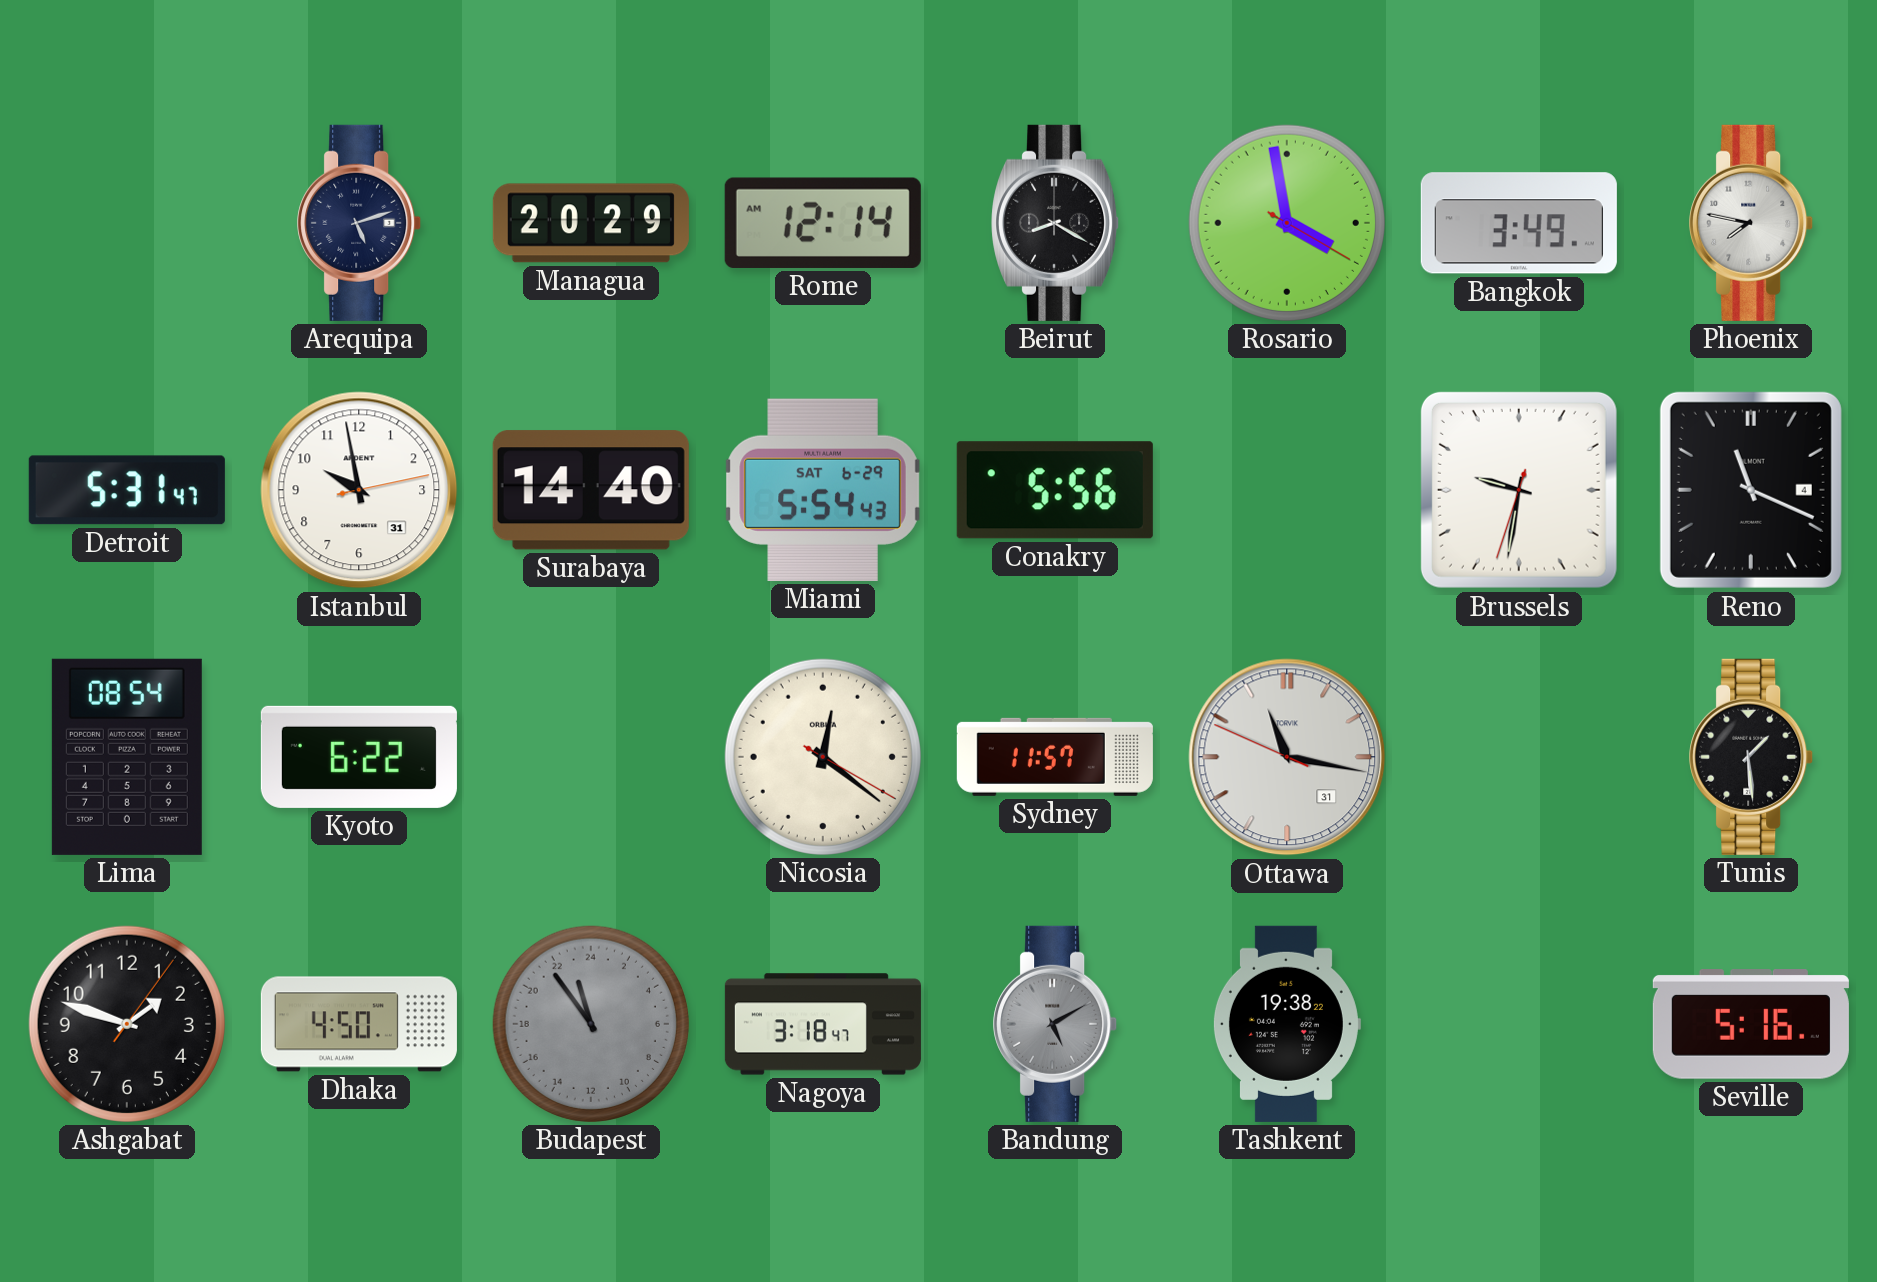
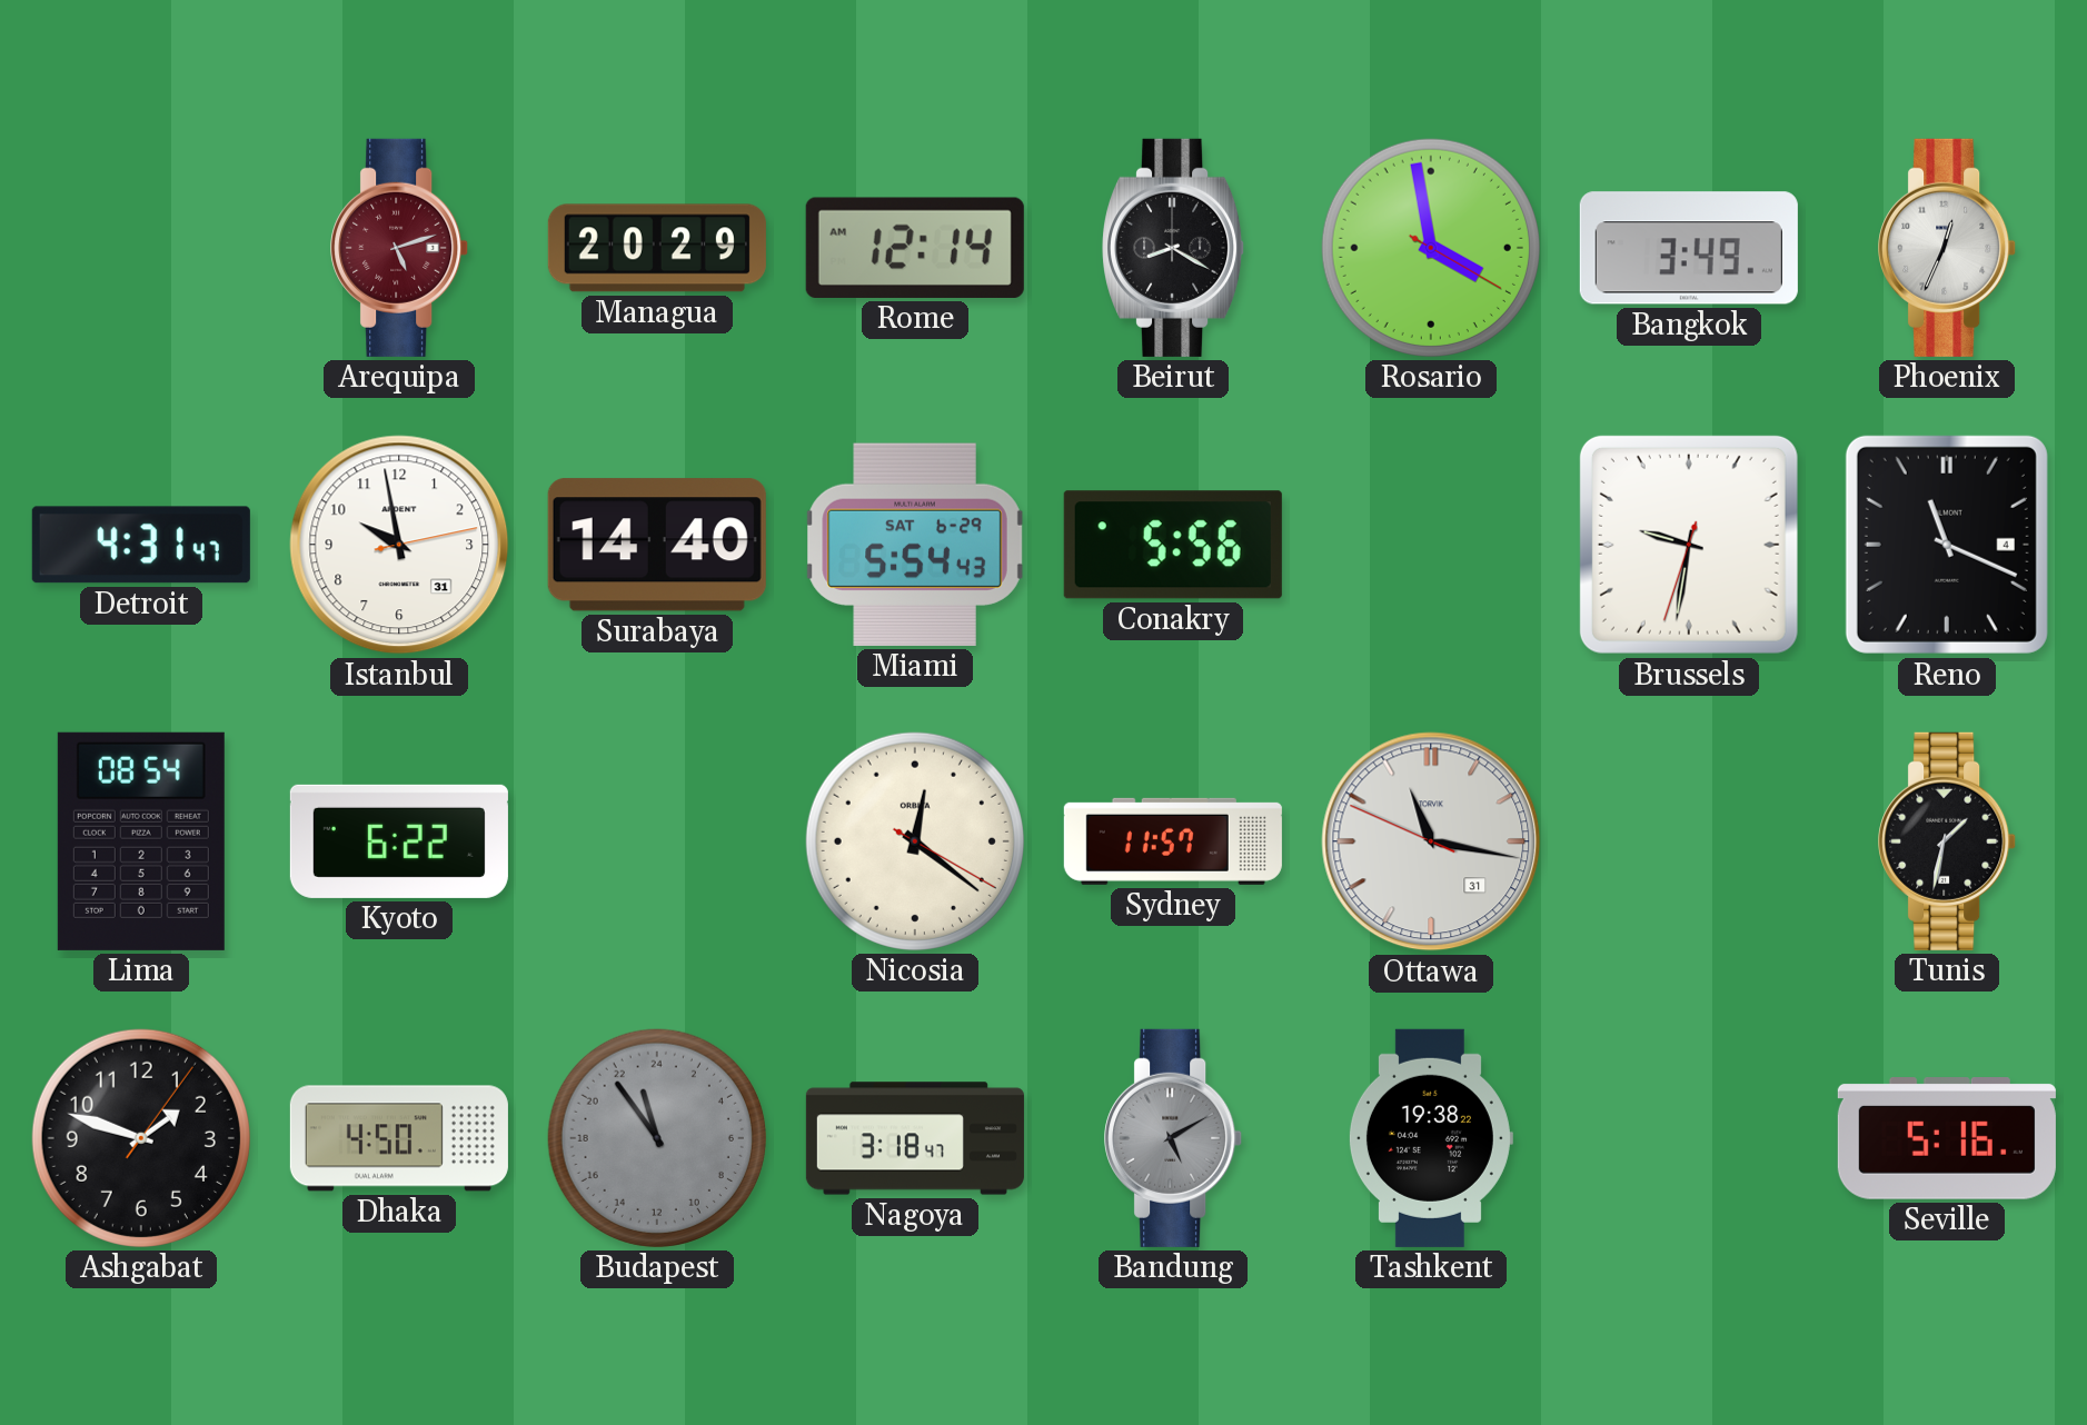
Arequipa dial: navy -> burgundy
Phoenix: 7:47 -> 12:34
Detroit: 5:31 -> 4:31
Tunis: 1:29 -> 1:32
